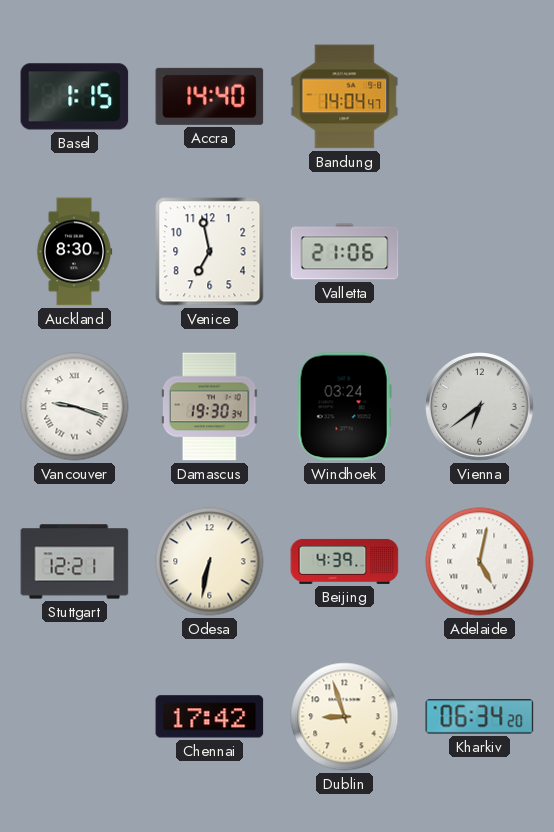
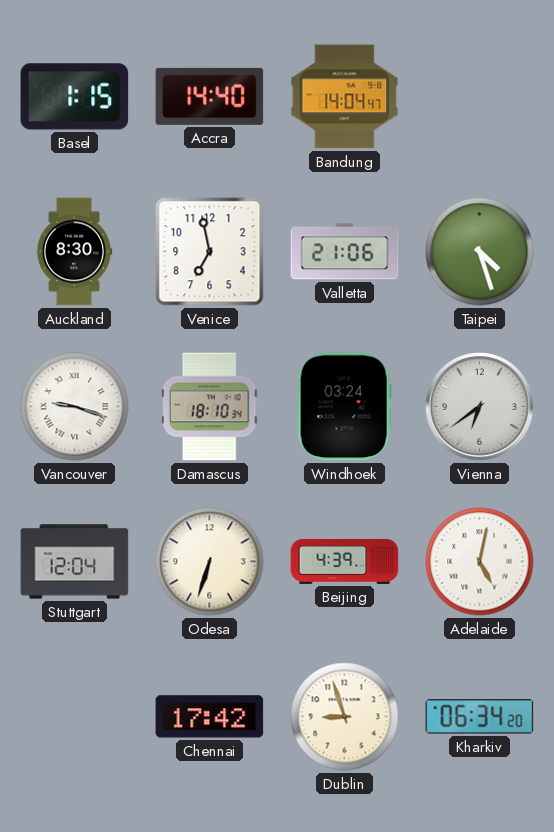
Taipei: none -> 4:27
Damascus: 19:30 -> 18:10
Stuttgart: 12:21 -> 12:04
Odesa: 6:32 -> 6:33
